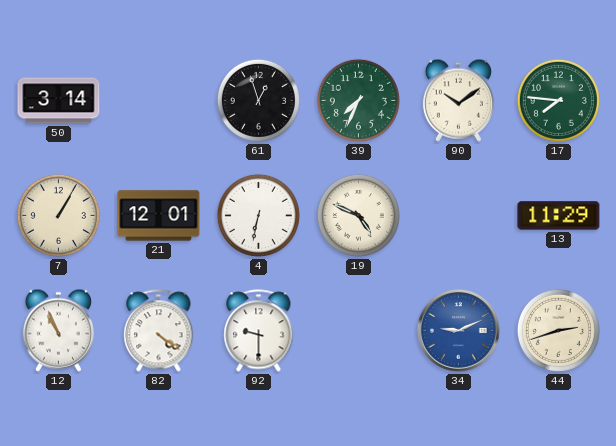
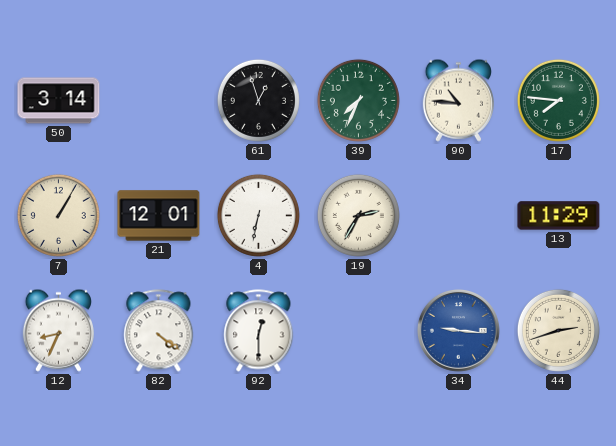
90: 10:09 -> 10:46
19: 4:49 -> 2:35
12: 10:56 -> 8:34
92: 9:30 -> 12:30
34: 9:11 -> 9:16
